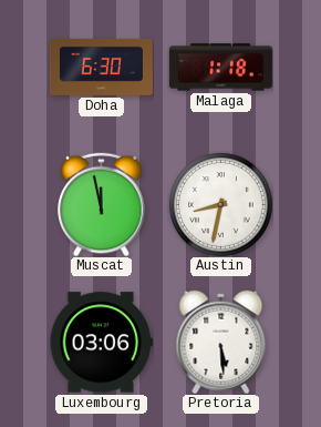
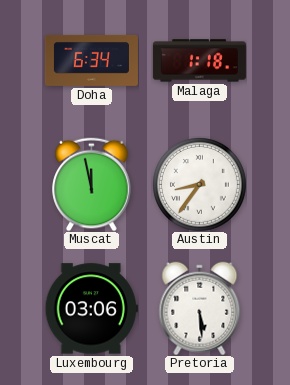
Doha: 6:30 -> 6:34
Austin: 8:32 -> 8:36
